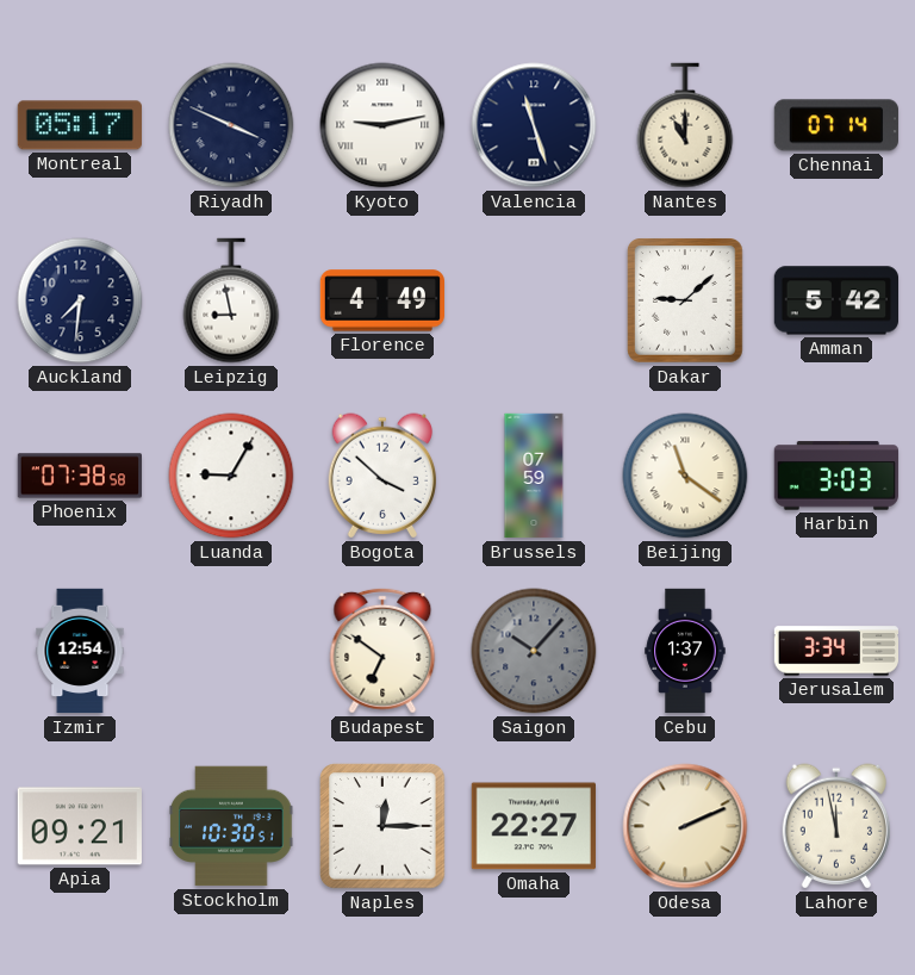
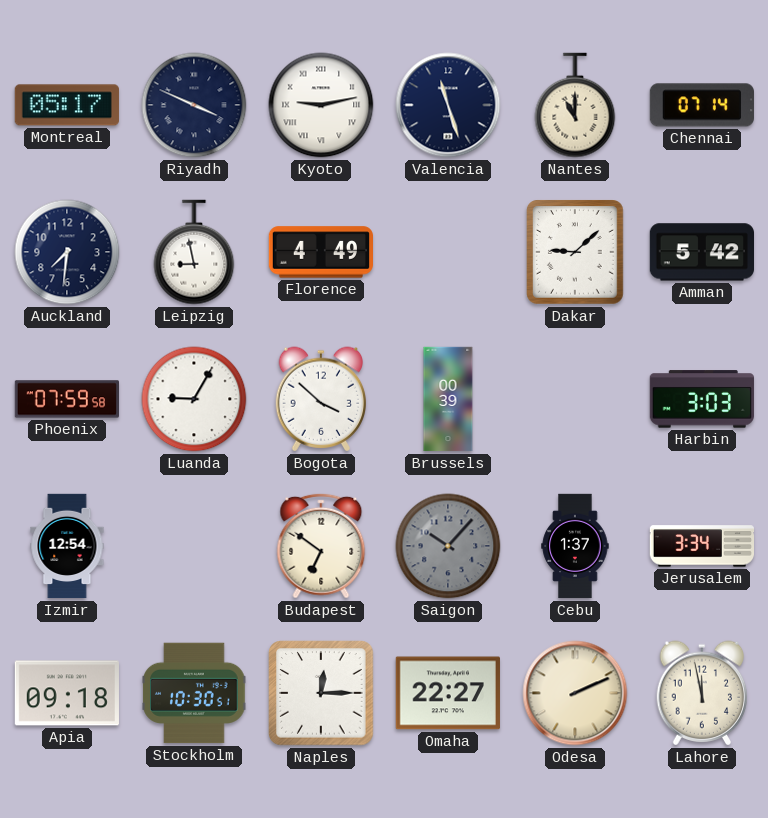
Phoenix: 07:38 -> 07:59
Brussels: 07:59 -> 00:39
Beijing: 11:21 -> none
Apia: 09:21 -> 09:18
